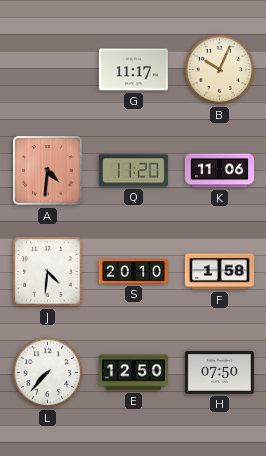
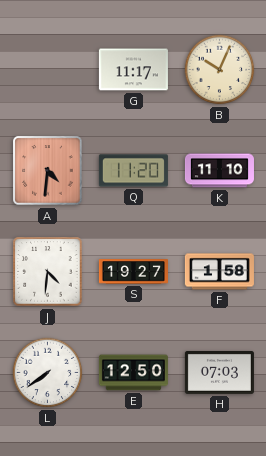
K: 11:06 -> 11:10
S: 20:10 -> 19:27
L: 7:37 -> 7:39
H: 07:50 -> 07:03
